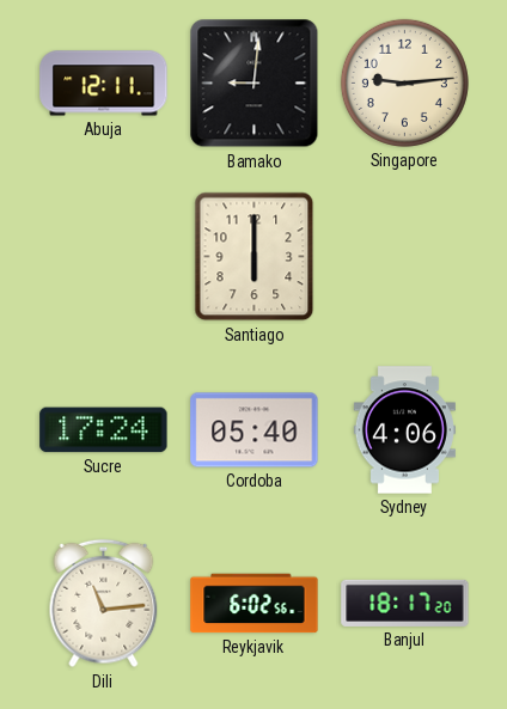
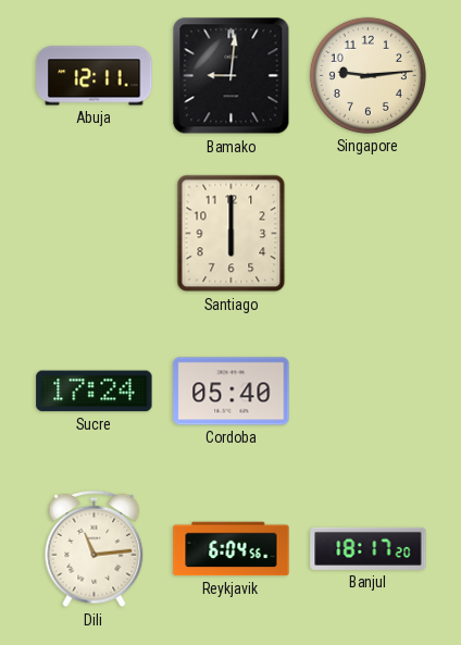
Sydney: 4:06 -> none
Reykjavik: 6:02 -> 6:04
